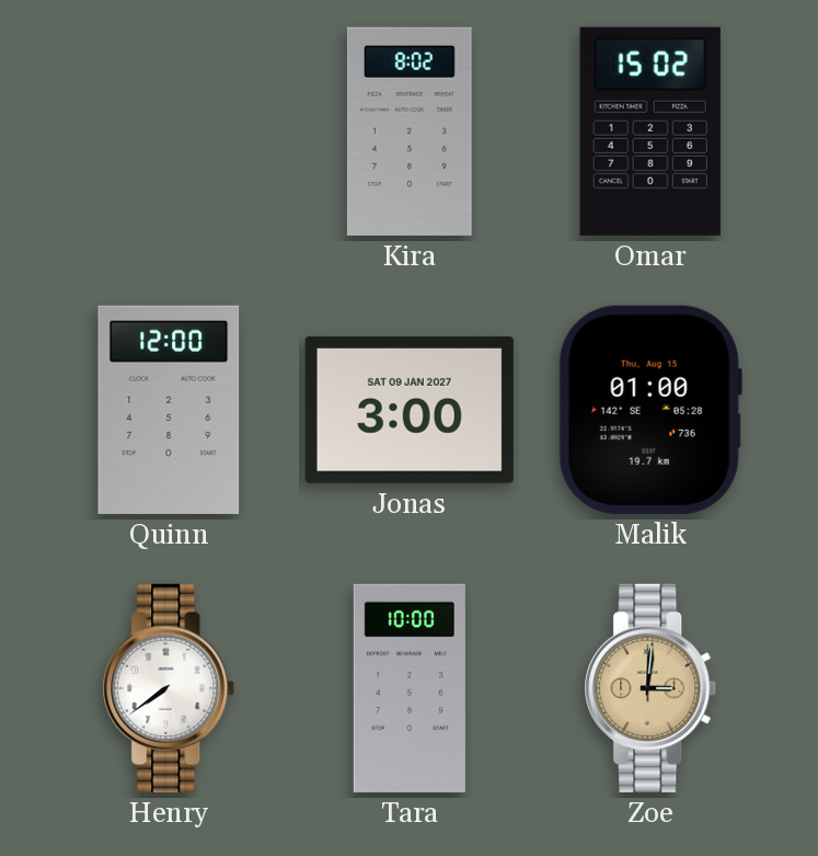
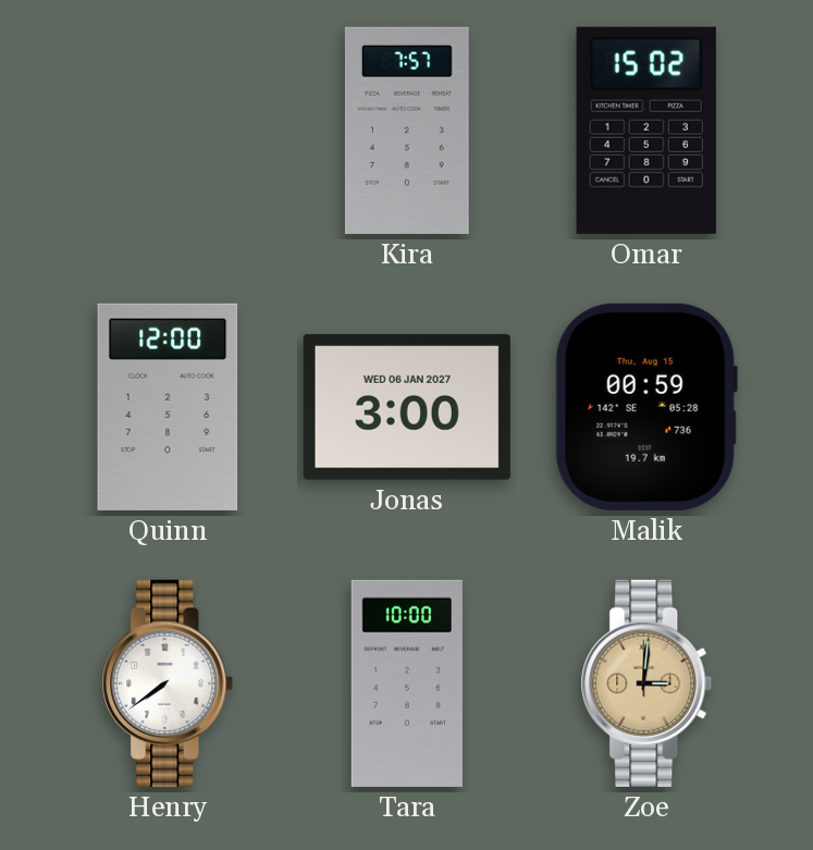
Kira: 8:02 -> 7:57
Jonas date: SAT 09 JAN 2027 -> WED 06 JAN 2027
Malik: 01:00 -> 00:59
